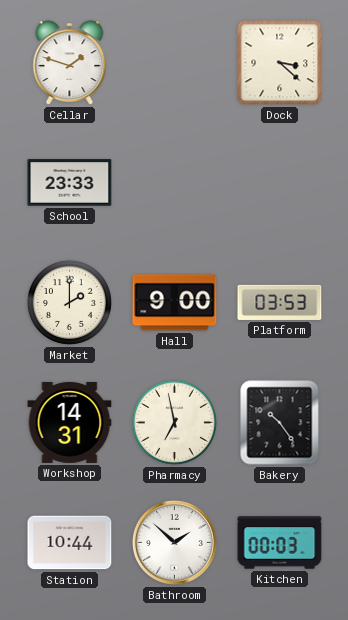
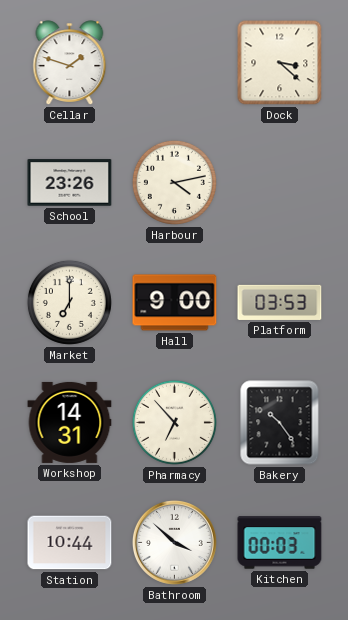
School: 23:33 -> 23:26
Harbour: none -> 4:13
Market: 2:00 -> 7:00
Pharmacy: 6:58 -> 6:53
Bathroom: 1:52 -> 3:52
